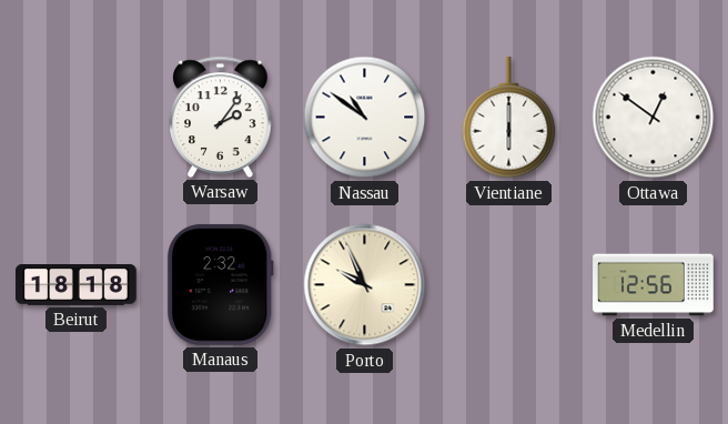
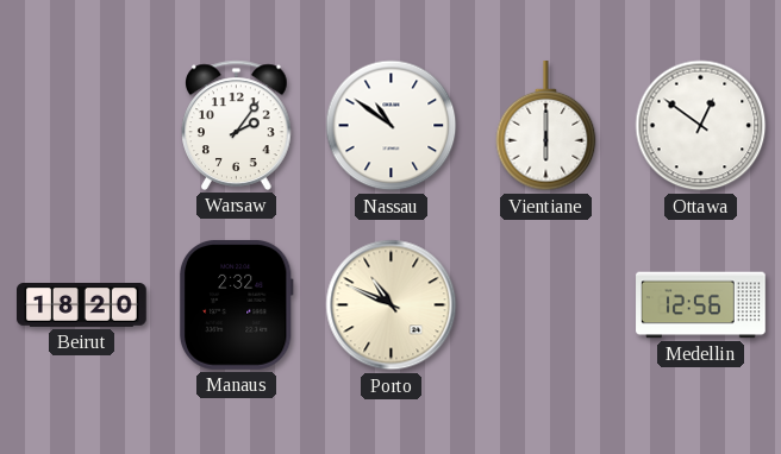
Beirut: 18:18 -> 18:20
Porto: 9:56 -> 10:49
